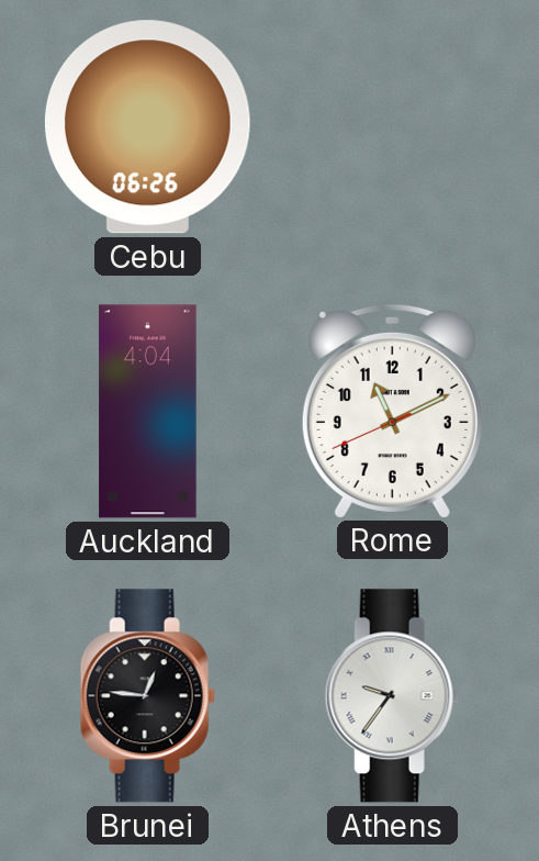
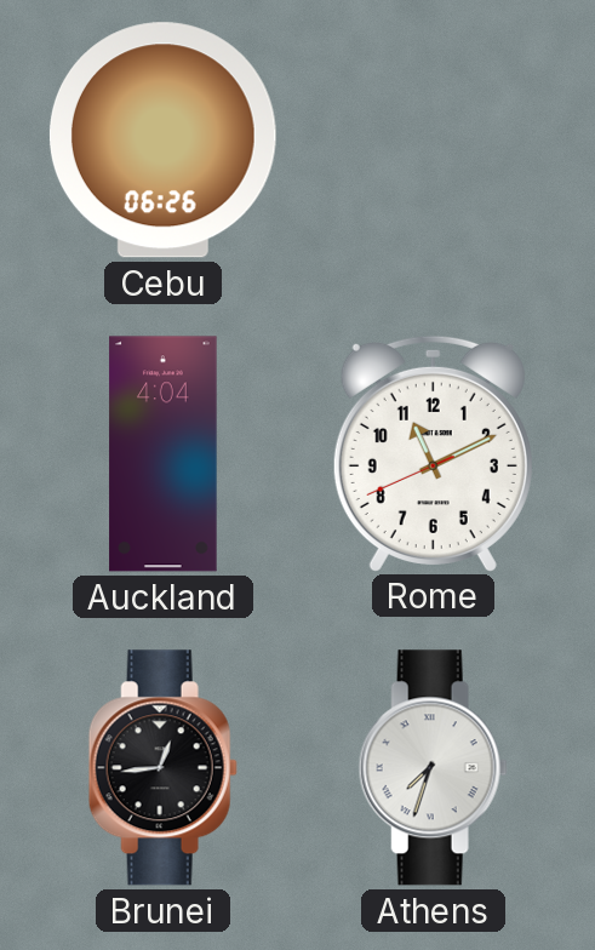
Brunei: 12:46 -> 12:44
Athens: 9:36 -> 7:33
